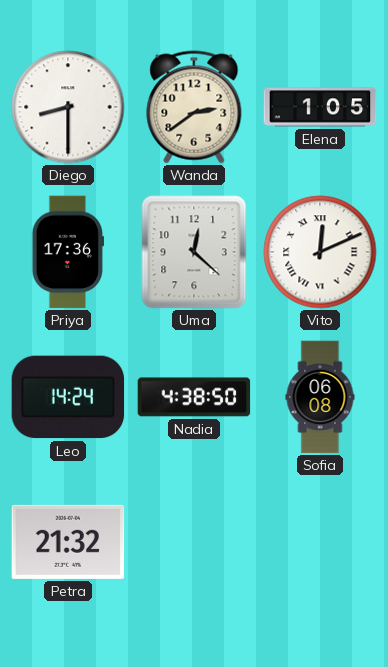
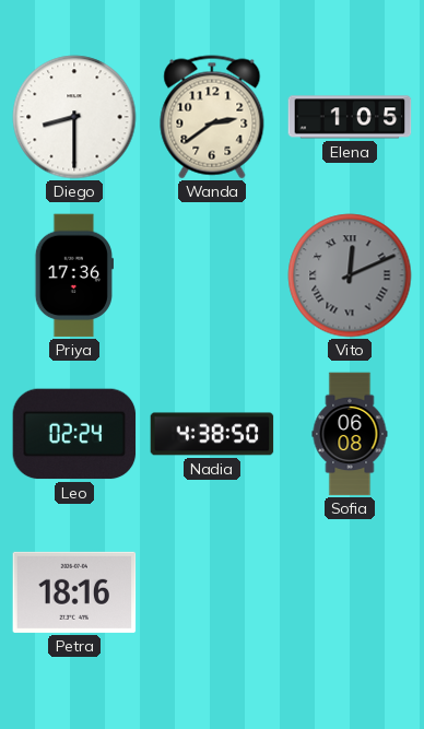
Uma: 12:22 -> none
Vito dial: white -> grey
Leo: 14:24 -> 02:24
Petra: 21:32 -> 18:16
